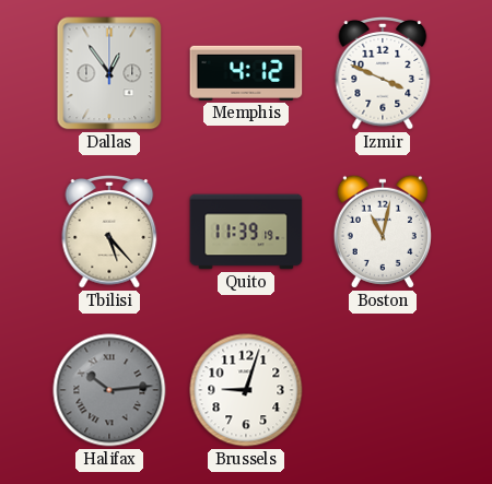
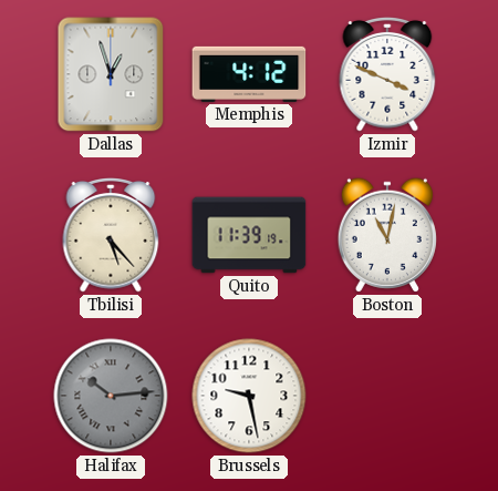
Dallas: 12:54 -> 12:57
Brussels: 9:03 -> 9:28
